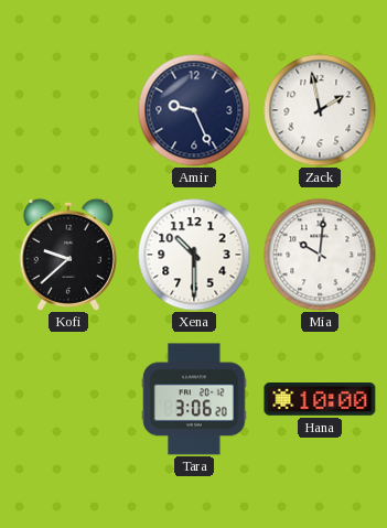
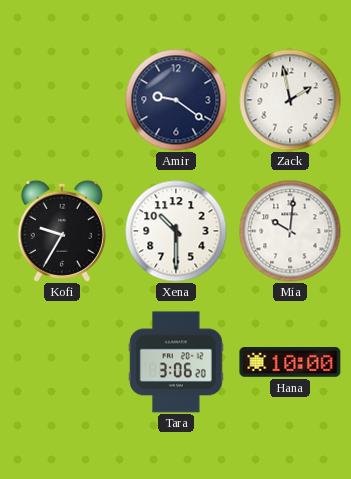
Amir: 9:26 -> 9:21
Kofi: 9:38 -> 9:35
